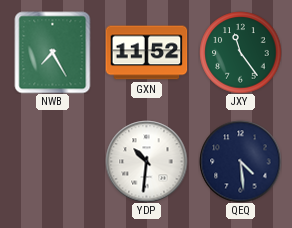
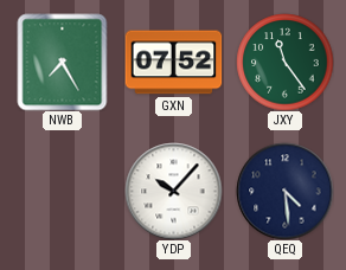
GXN: 11:52 -> 07:52
YDP: 10:31 -> 10:07
